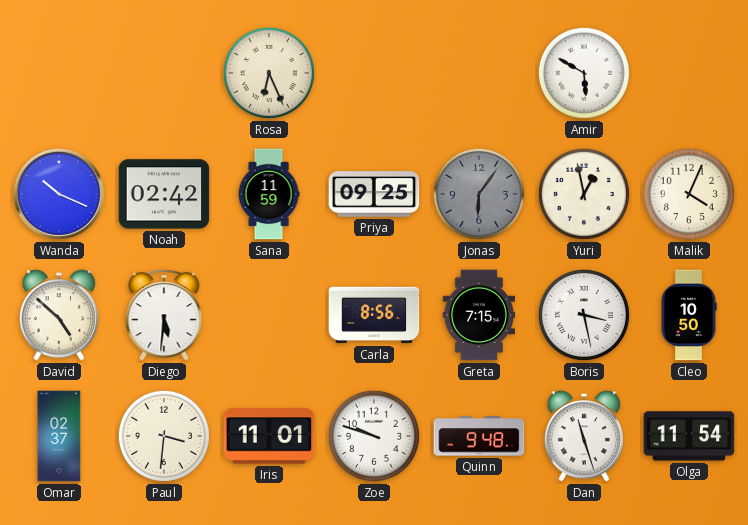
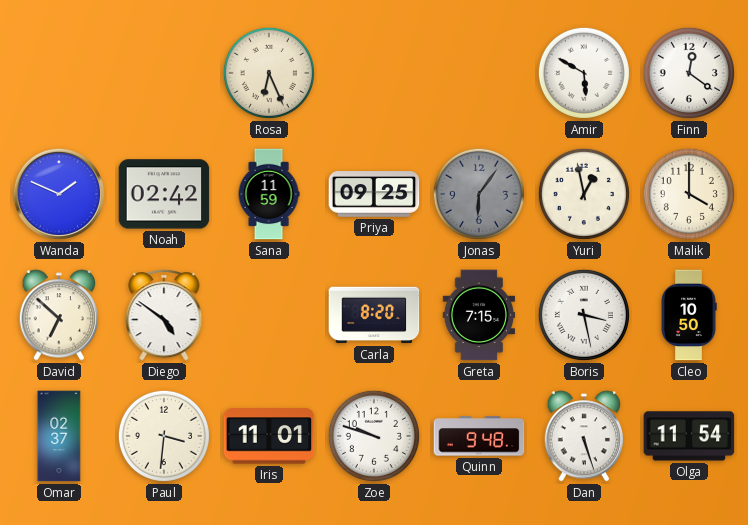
Finn: none -> 12:21
Wanda: 10:19 -> 1:49
Malik: 4:04 -> 4:00
David: 4:52 -> 6:52
Diego: 5:31 -> 4:51
Carla: 8:56 -> 8:20
Dan: 11:27 -> 5:27
